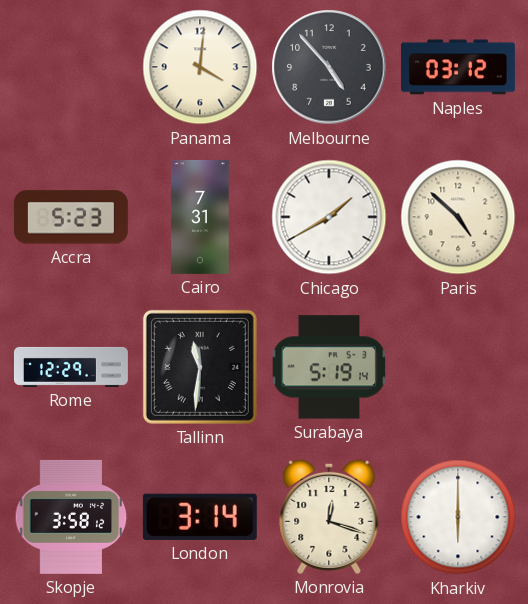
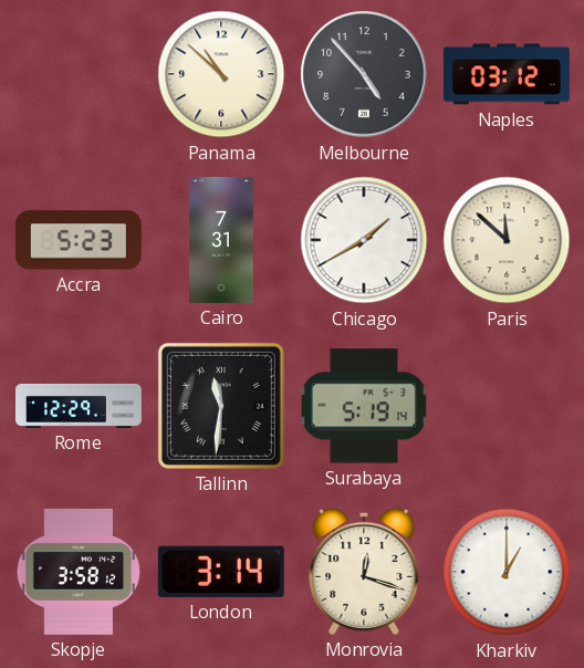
Panama: 4:01 -> 10:52
Paris: 4:52 -> 11:52
Kharkiv: 6:00 -> 1:00
